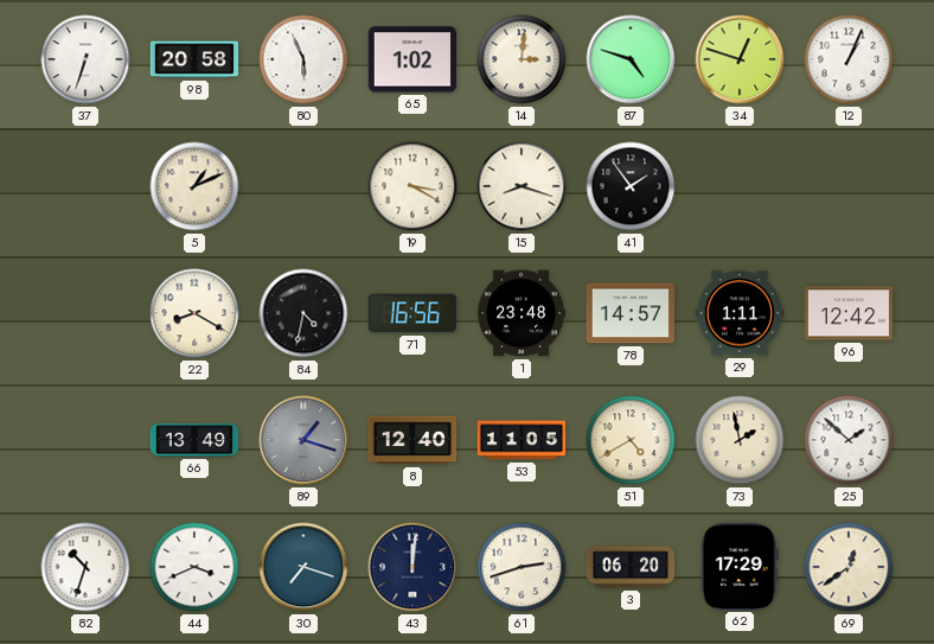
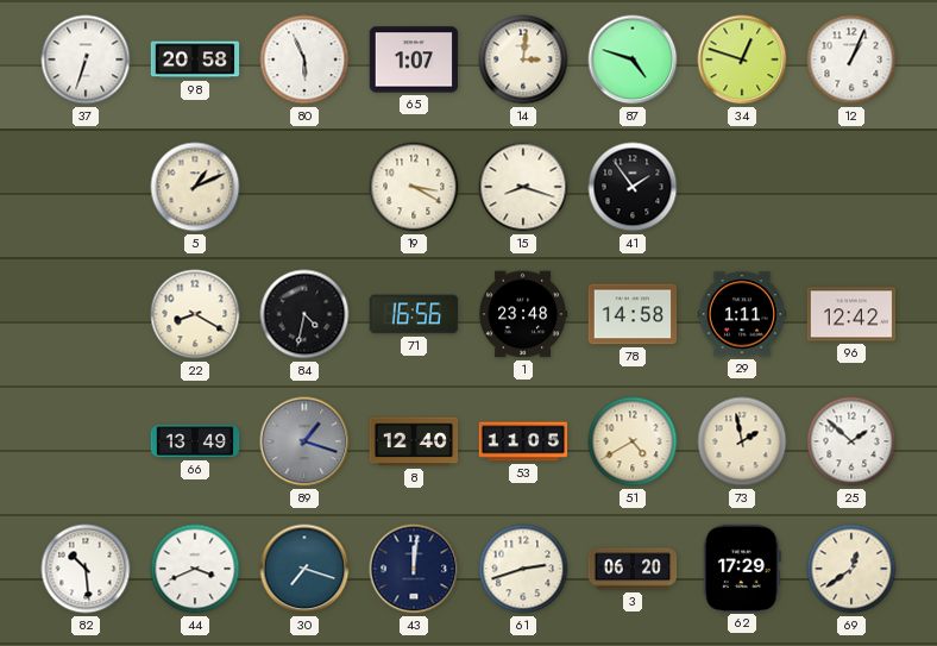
65: 1:02 -> 1:07
78: 14:57 -> 14:58
82: 10:33 -> 10:29
